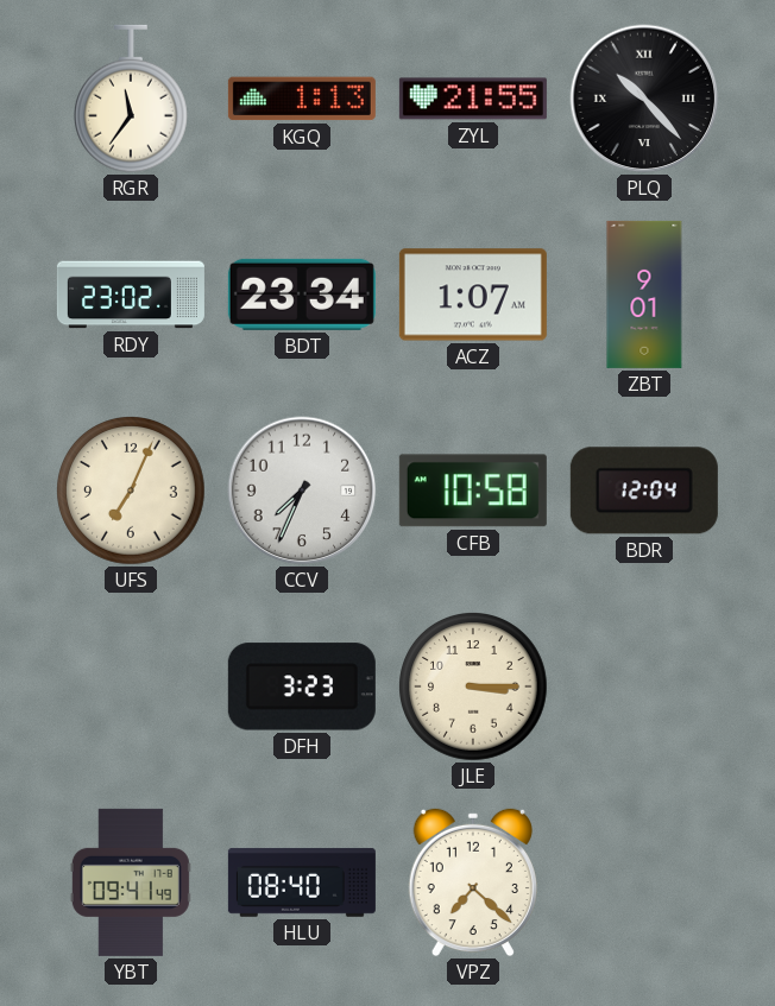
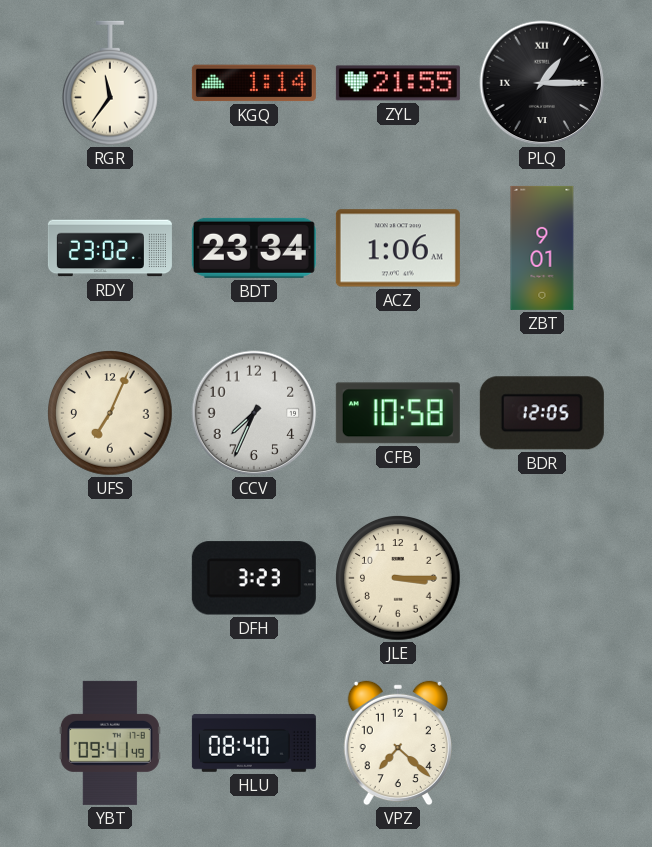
KGQ: 1:13 -> 1:14
PLQ: 10:23 -> 1:15
ACZ: 1:07 -> 1:06
BDR: 12:04 -> 12:05
